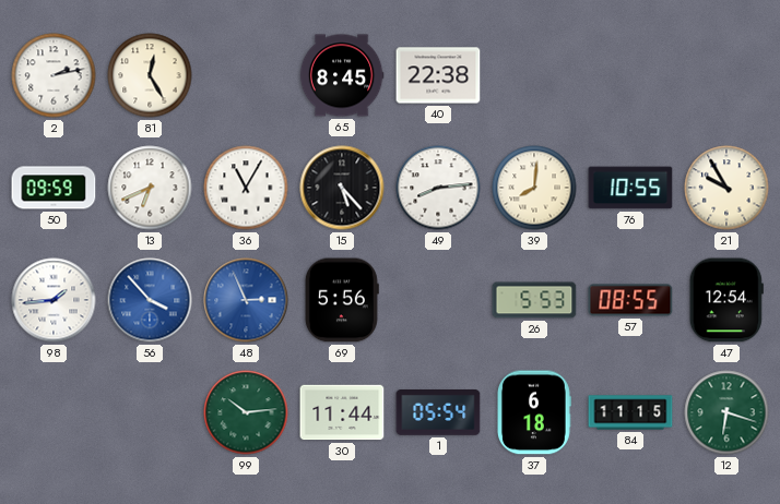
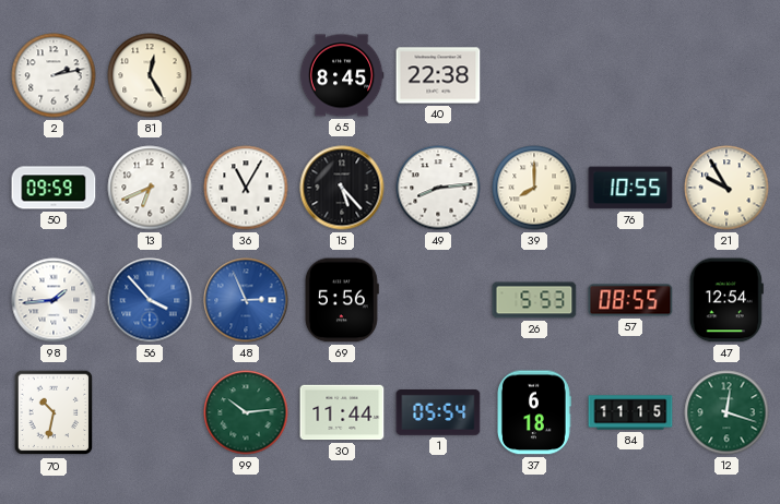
39: 8:01 -> 8:00
70: none -> 10:32
12: 6:18 -> 12:18
